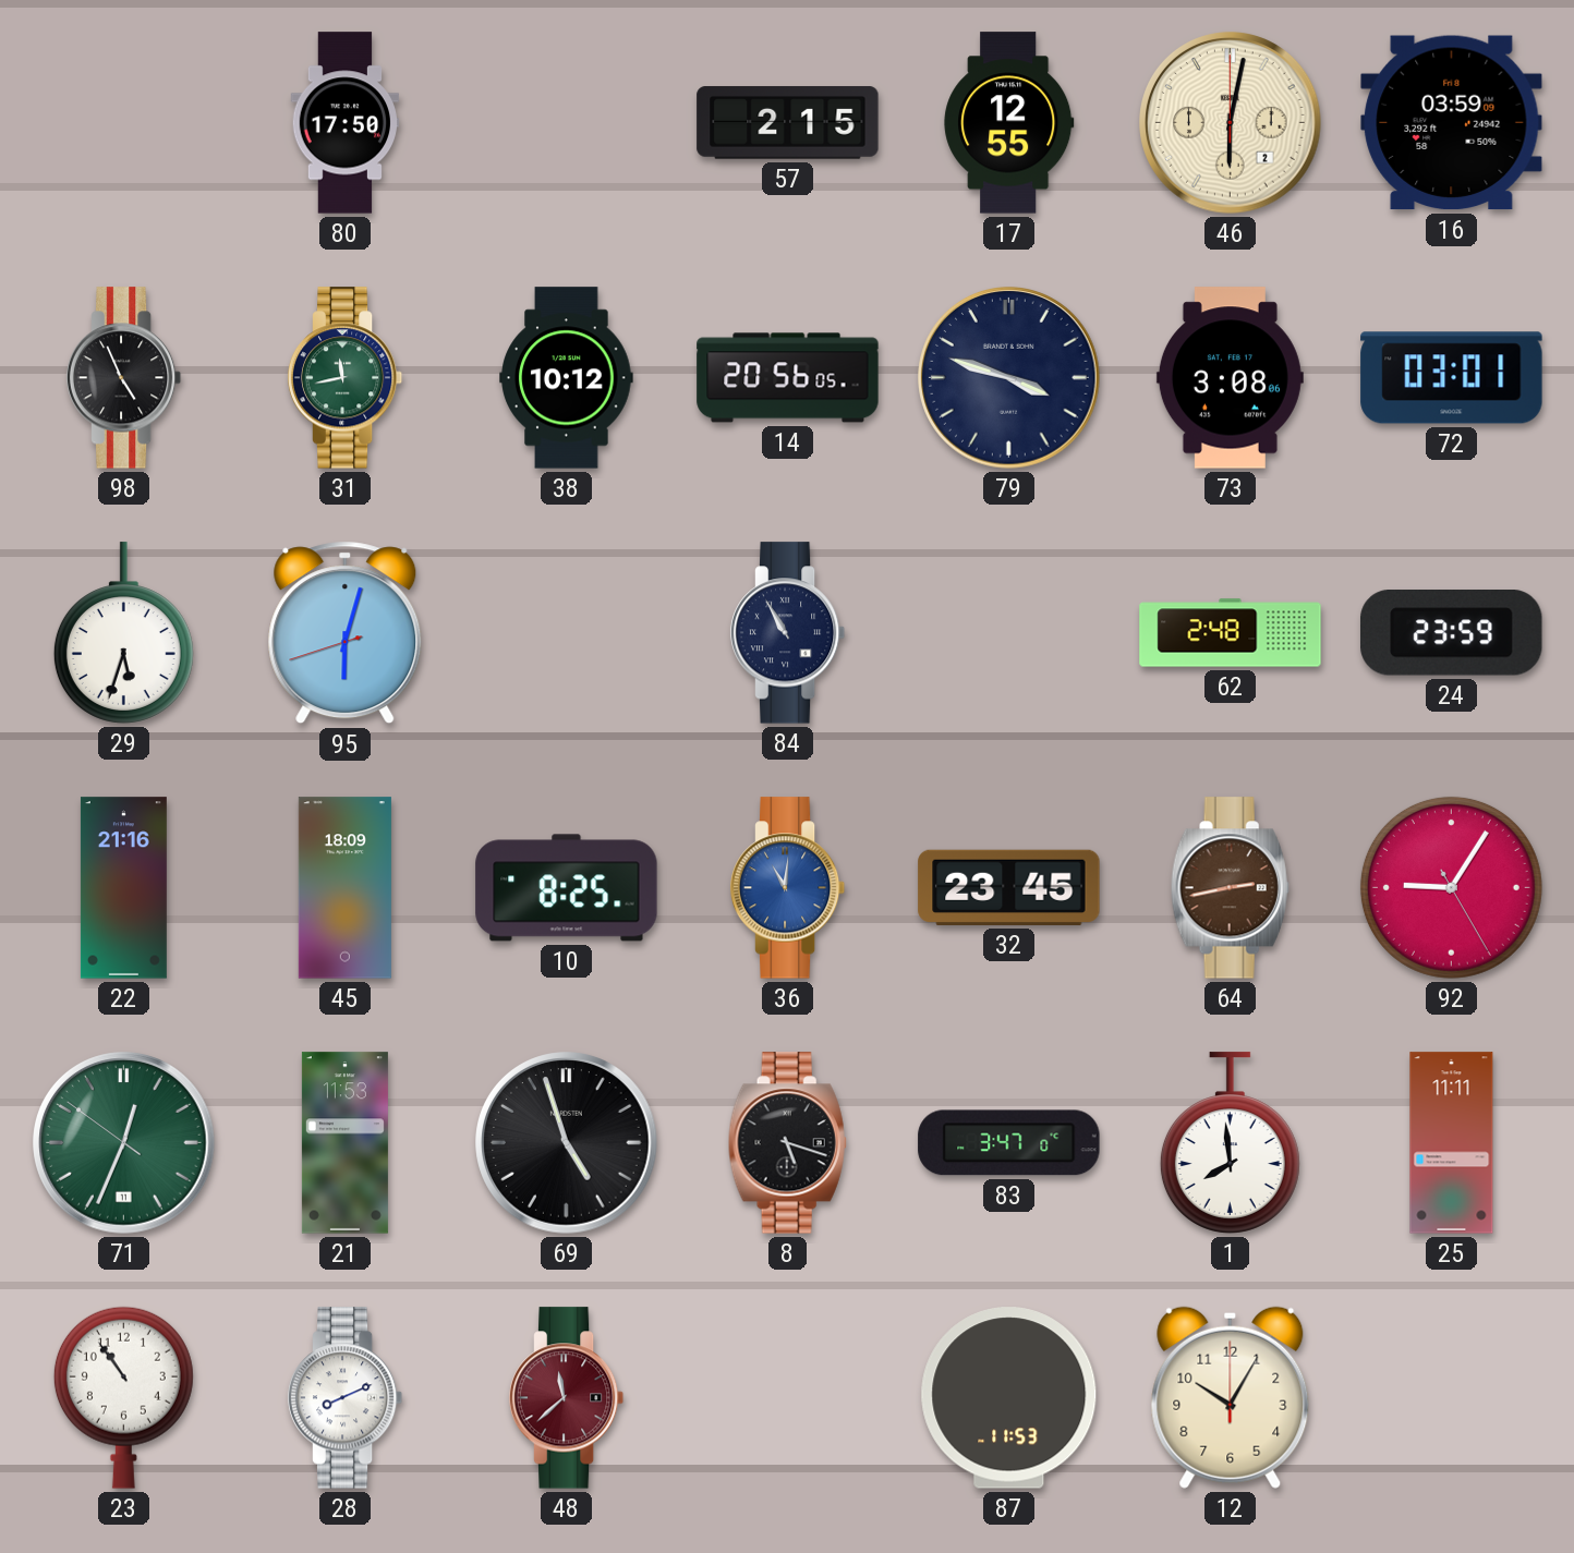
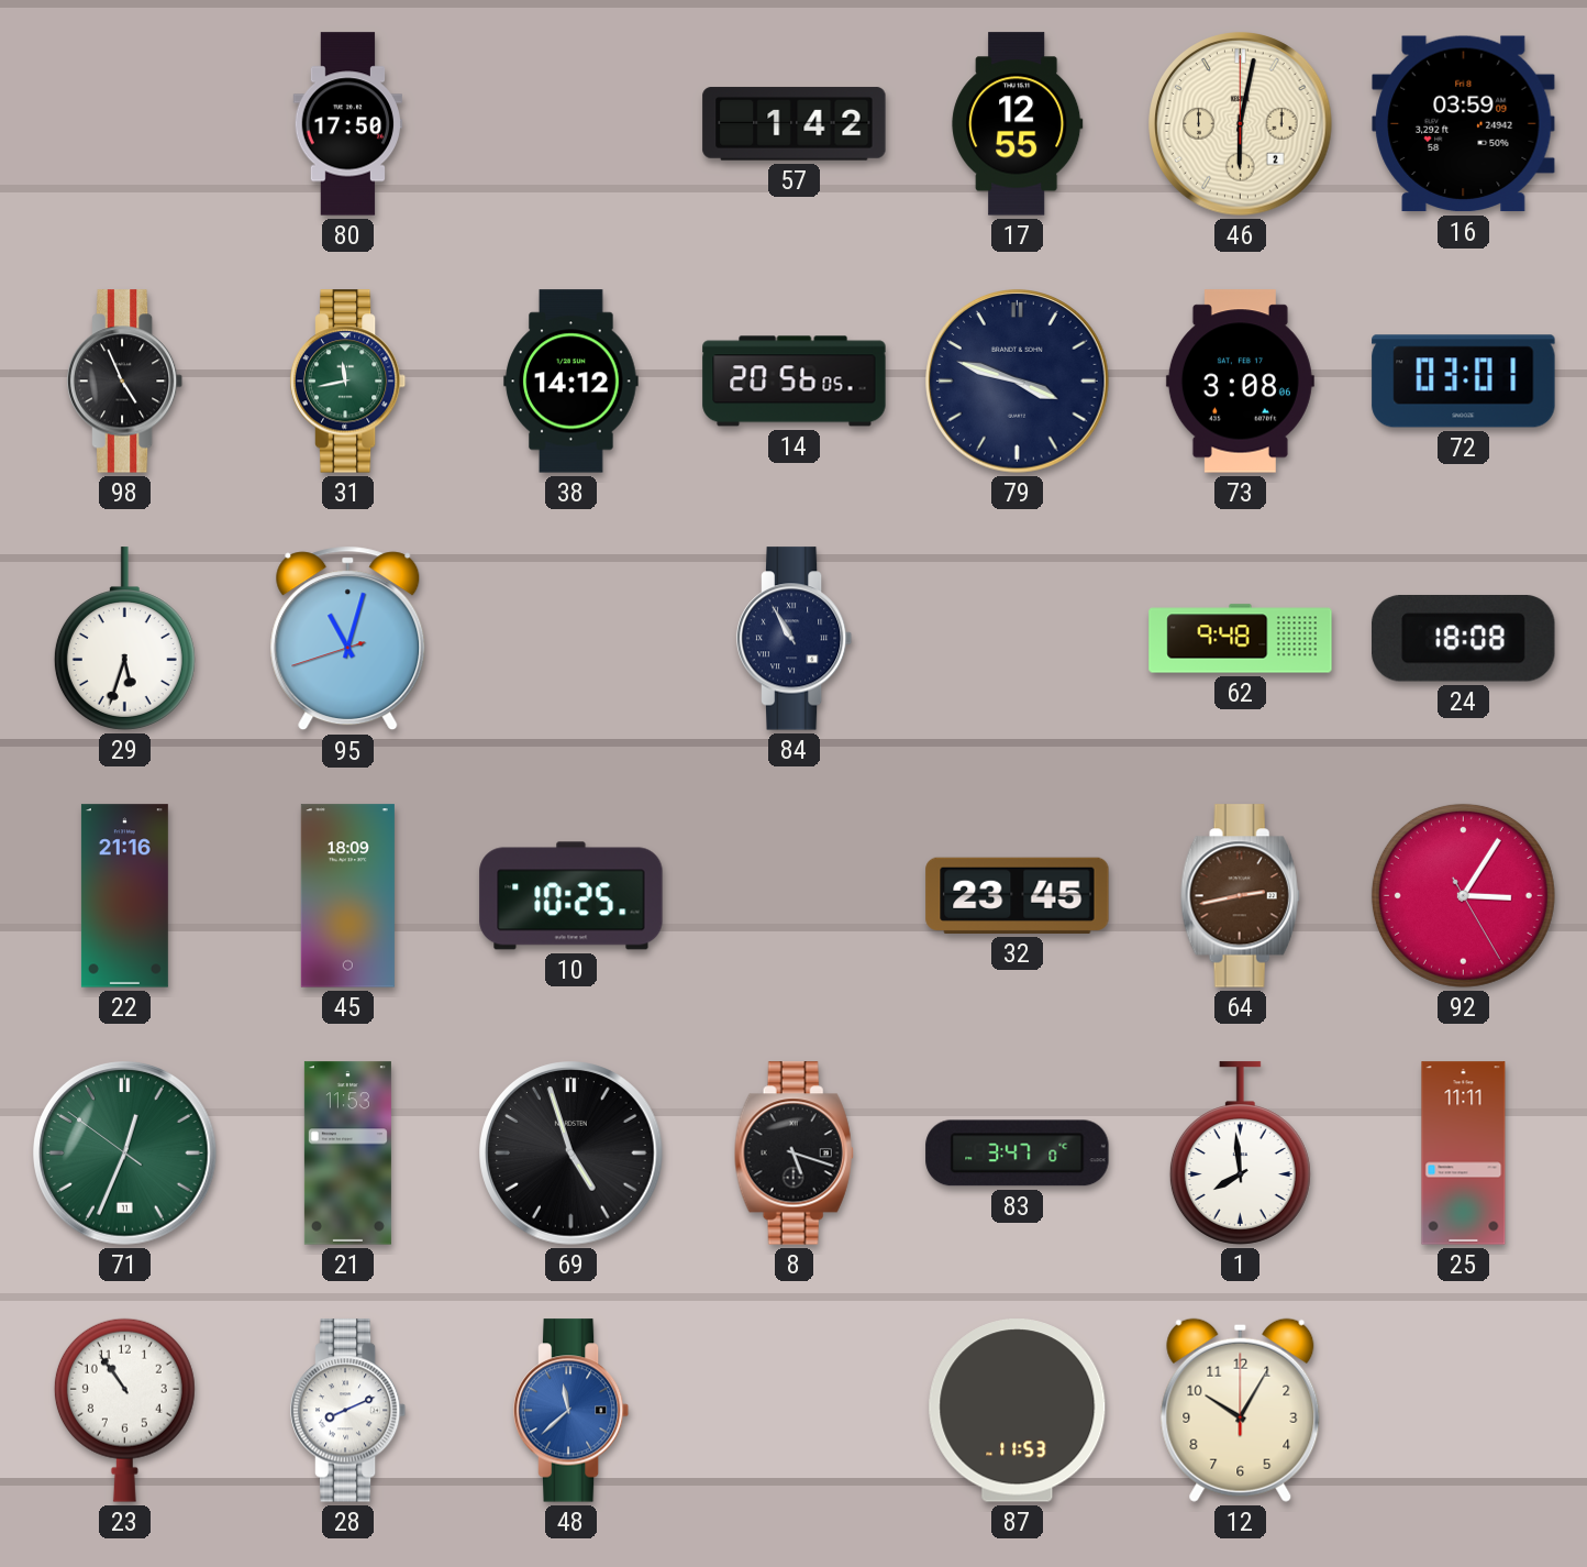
57: 2:15 -> 1:42
38: 10:12 -> 14:12
95: 6:02 -> 11:02
62: 2:48 -> 9:48
24: 23:59 -> 18:08
10: 8:25 -> 10:25
36: 11:01 -> none
92: 9:05 -> 3:05
48 dial: burgundy -> blue
